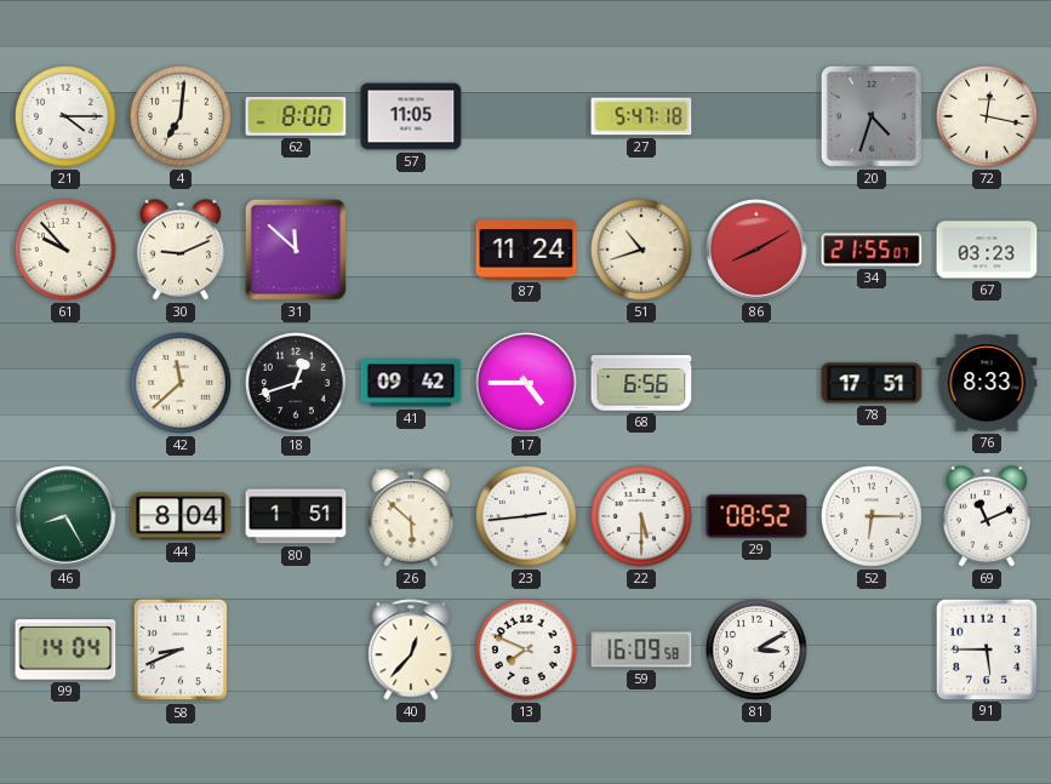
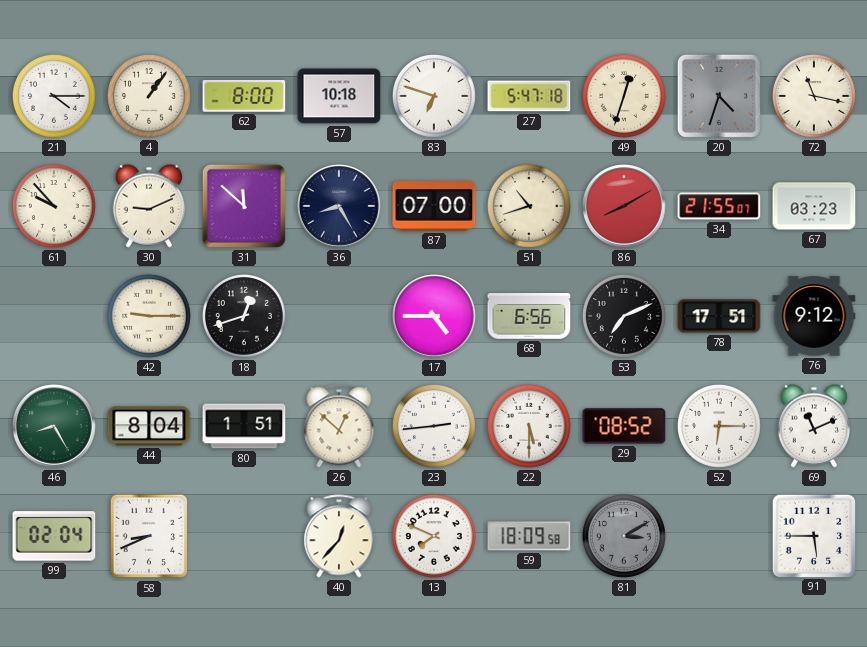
4: 7:01 -> 1:06
57: 11:05 -> 10:18
83: none -> 6:48
49: none -> 12:33
72: 12:17 -> 11:17
36: none -> 8:25
87: 11:24 -> 07:00
42: 11:38 -> 9:15
41: 09:42 -> none
53: none -> 7:11
76: 8:33 -> 9:12
26: 5:52 -> 12:52
99: 14:04 -> 02:04
59: 16:09 -> 18:09
81 dial: white -> grey
